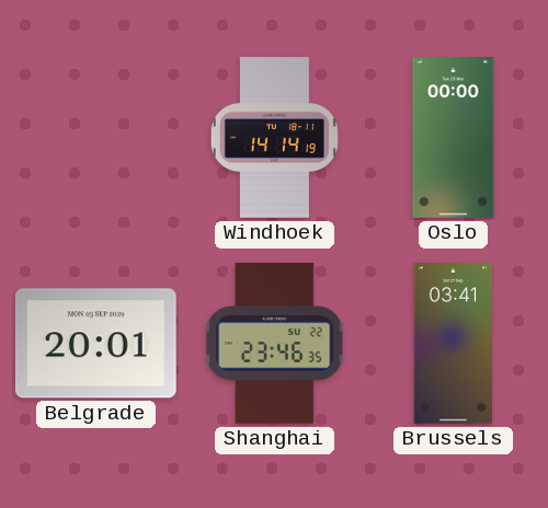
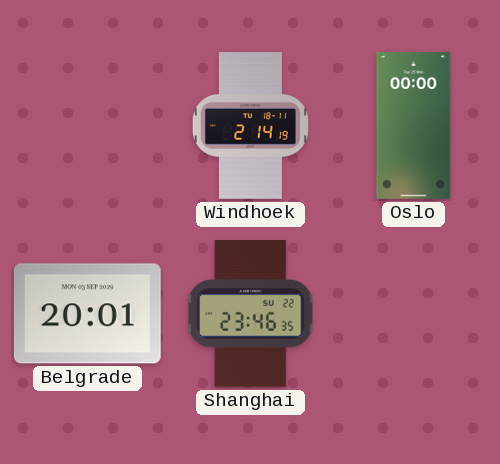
Windhoek: 14:14 -> 2:14
Brussels: 03:41 -> none
